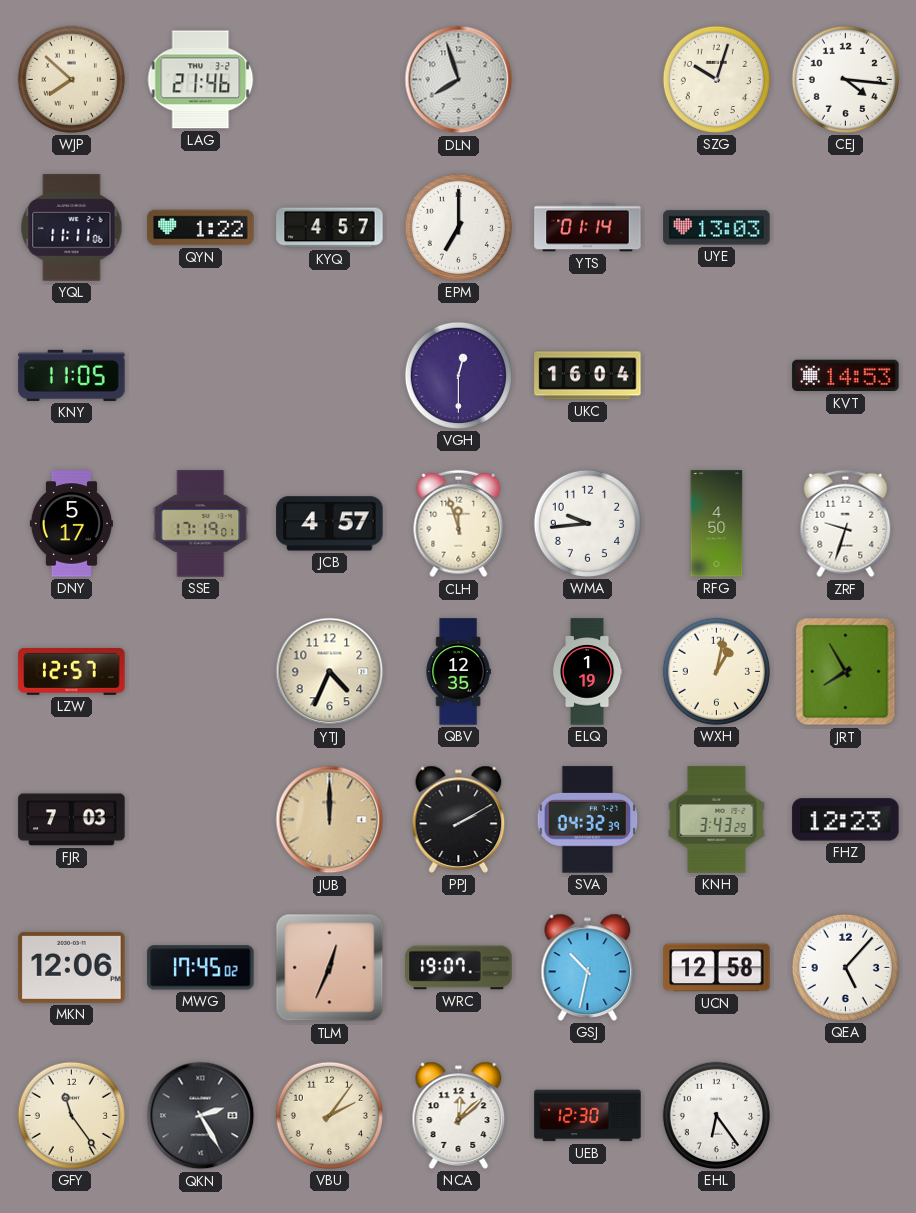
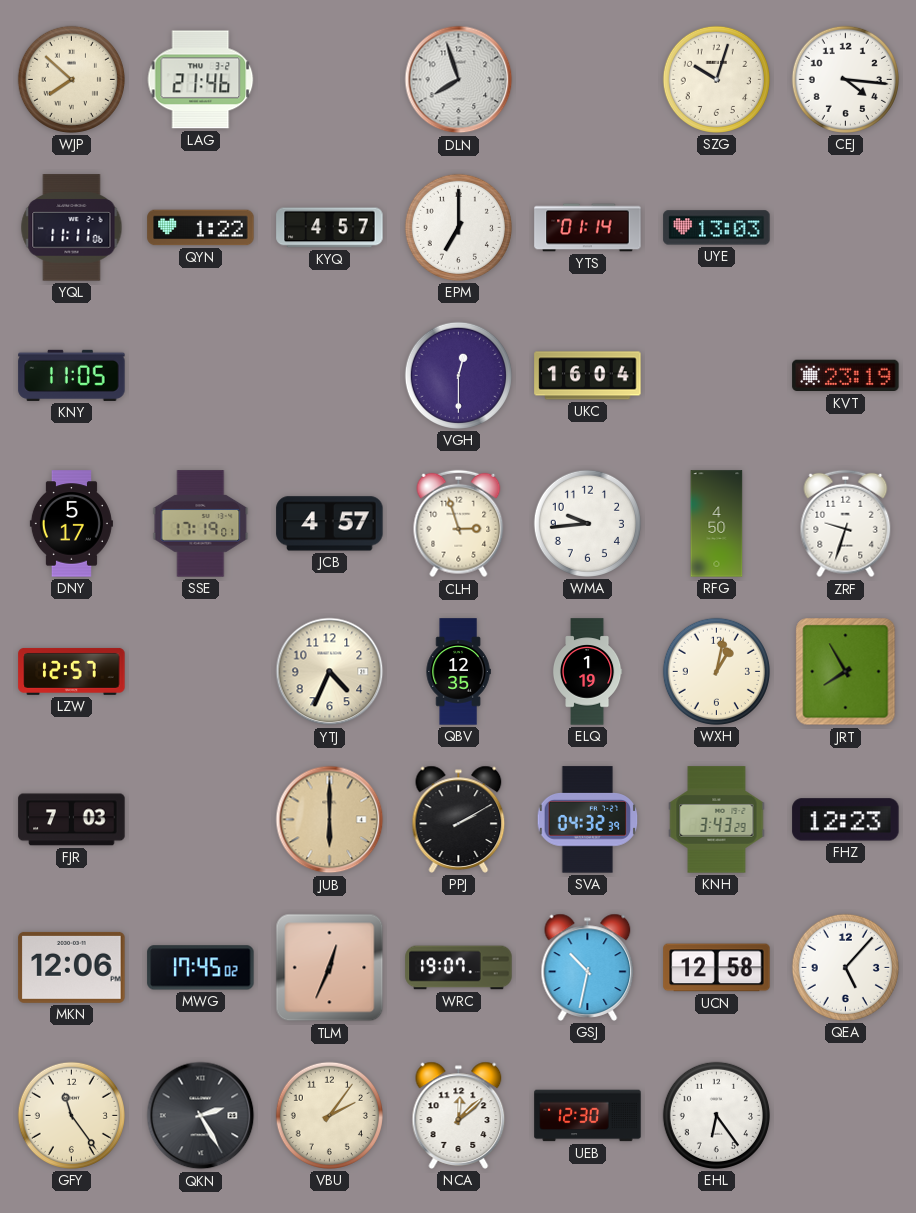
KVT: 14:53 -> 23:19
CLH: 11:57 -> 2:57
JUB: 12:00 -> 6:00
